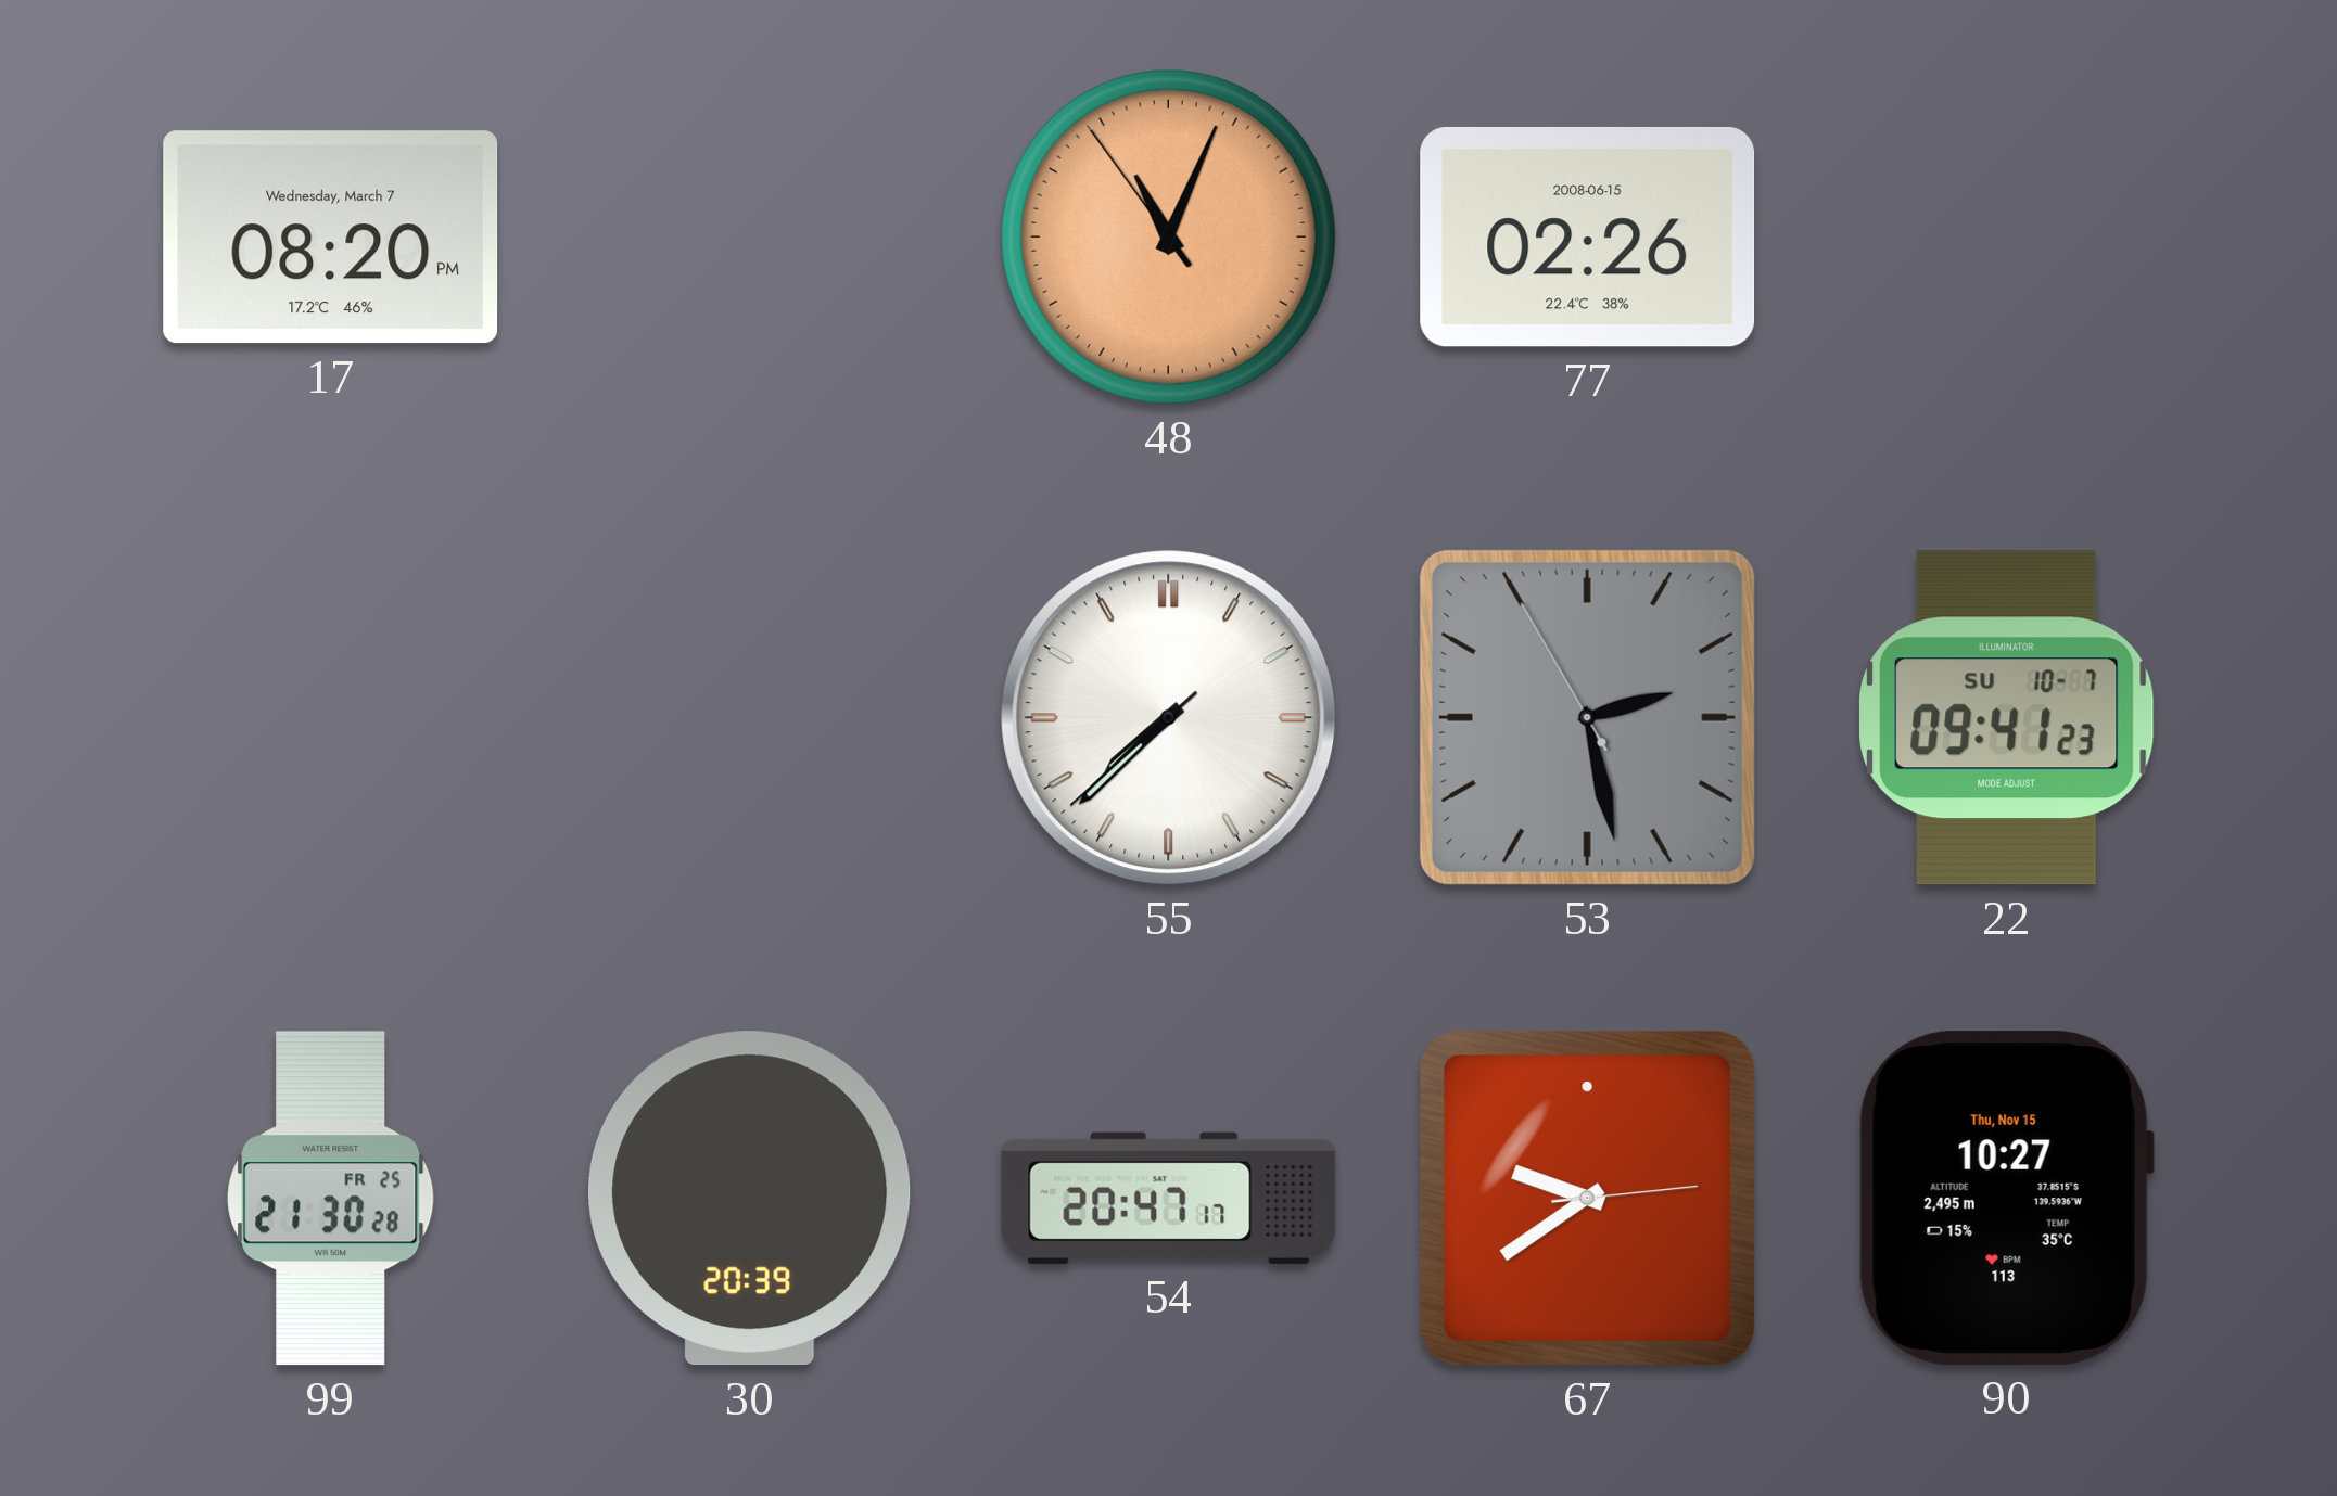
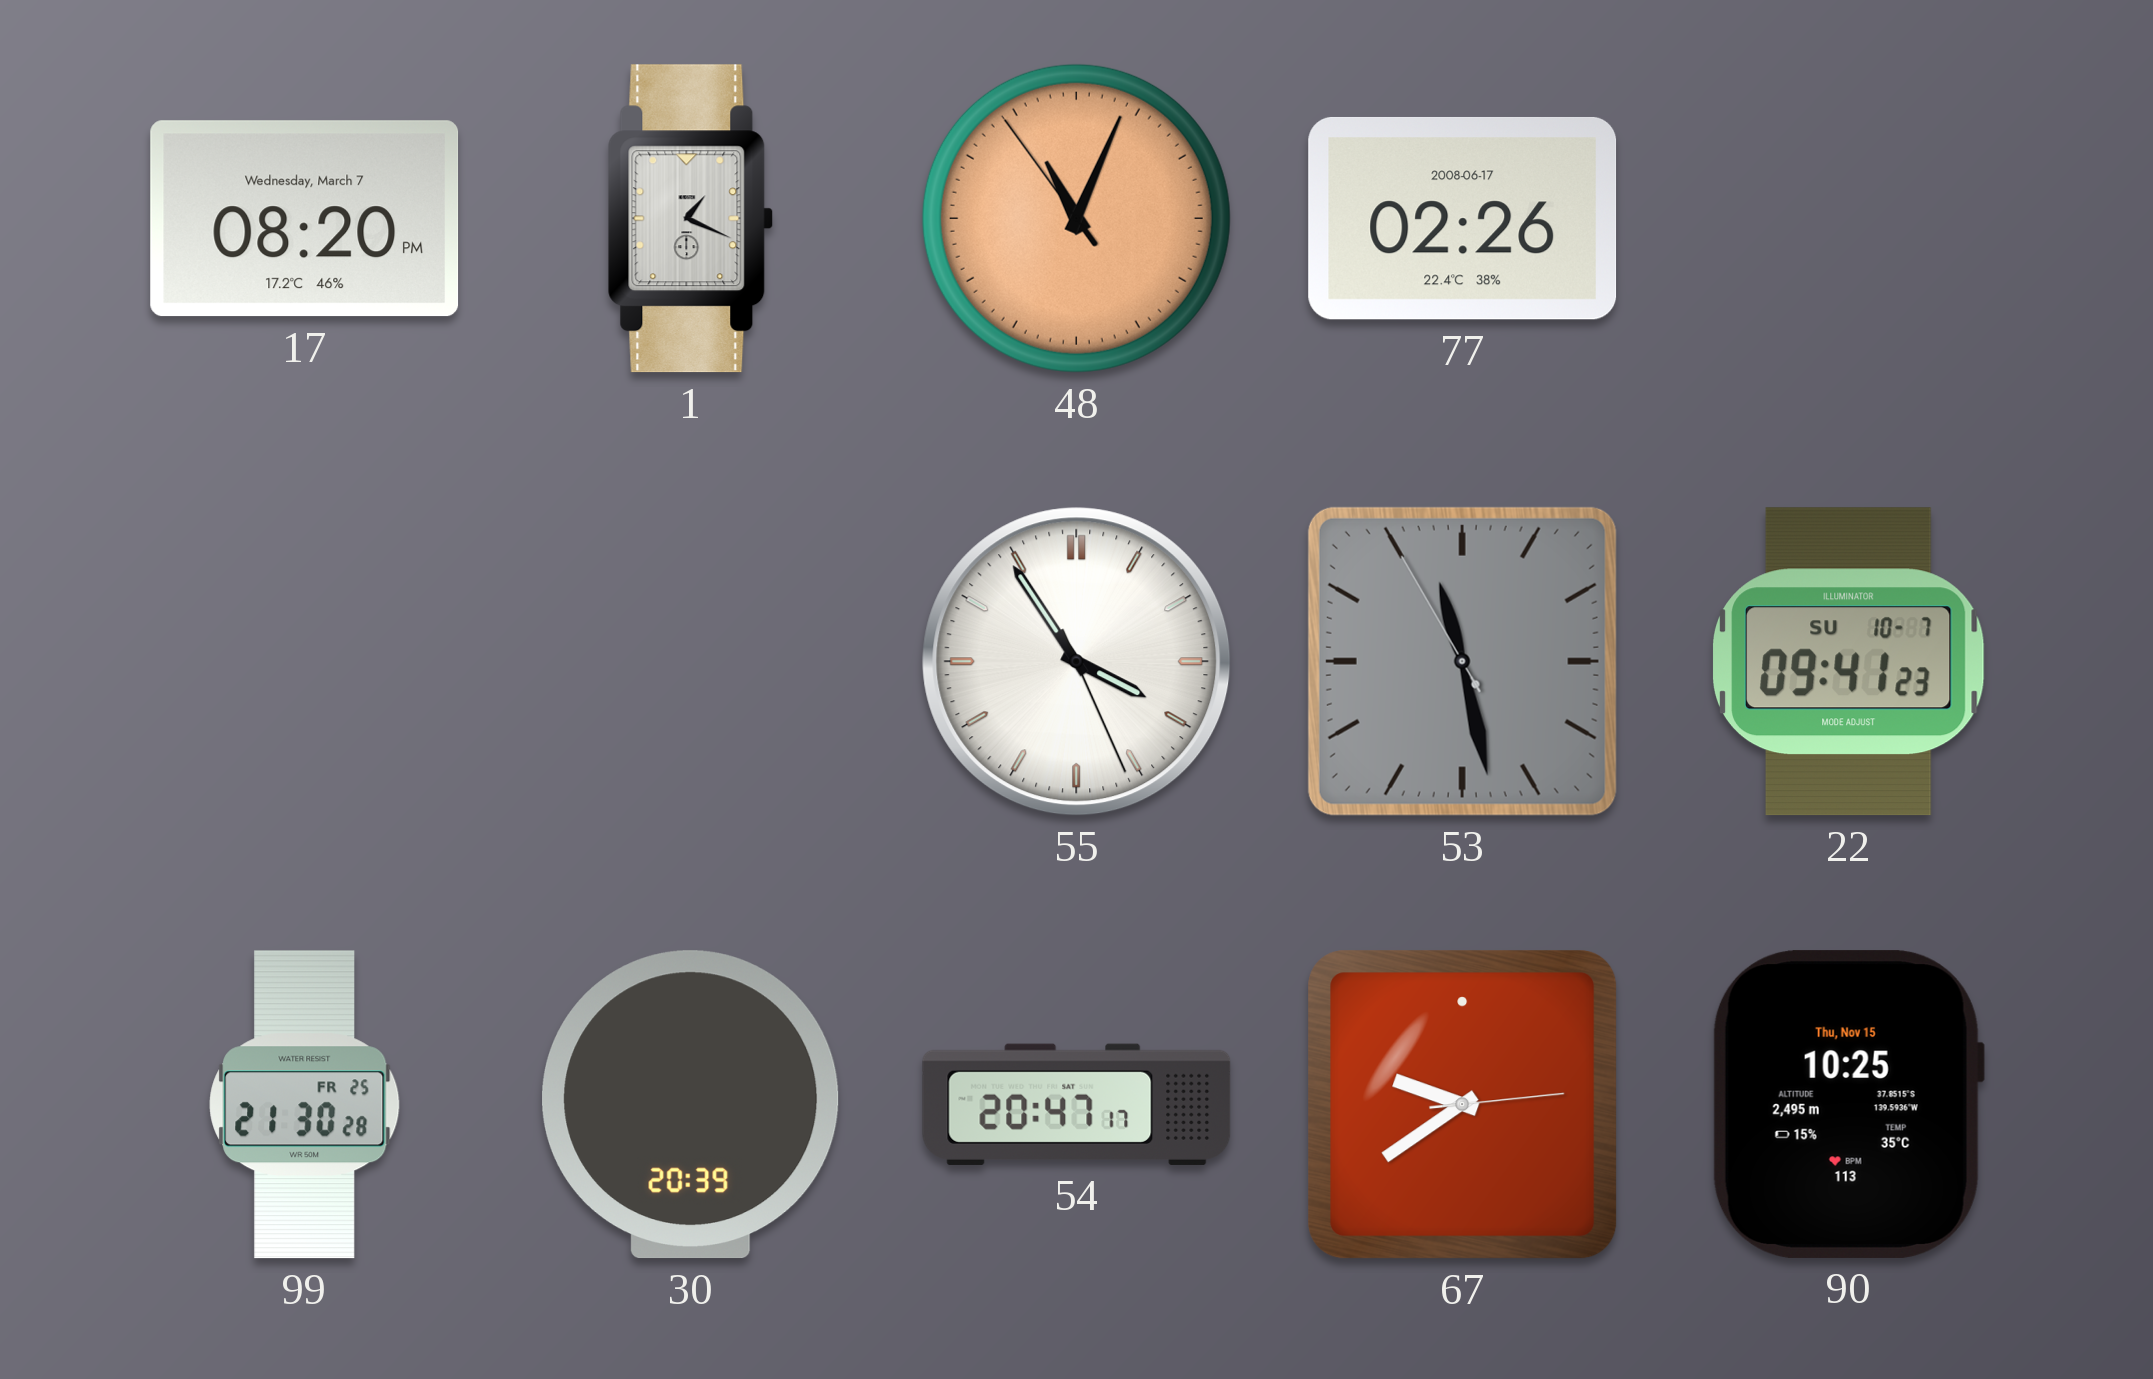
1: none -> 1:19
77 date: 2008-06-15 -> 2008-06-17
55: 7:37 -> 3:54
53: 2:27 -> 11:27
90: 10:27 -> 10:25
